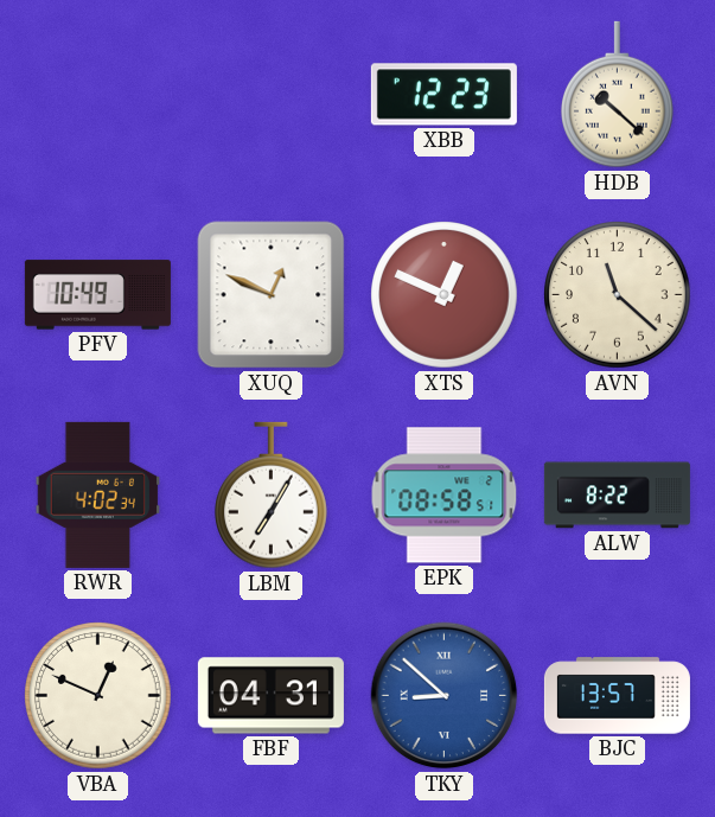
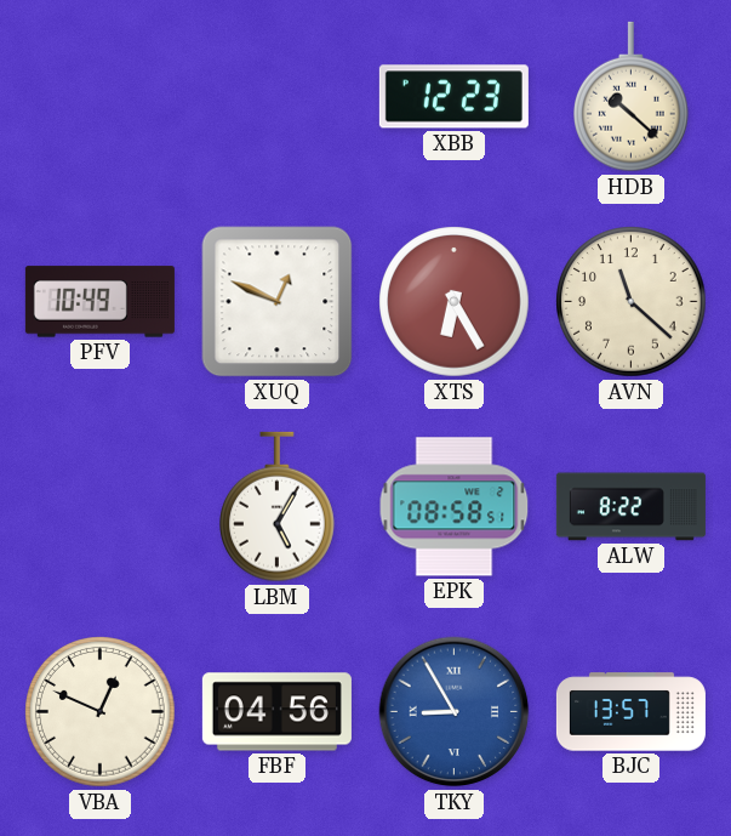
XTS: 12:49 -> 6:25
RWR: 4:02 -> none
LBM: 7:05 -> 5:05
FBF: 04:31 -> 04:56
TKY: 8:52 -> 8:55
